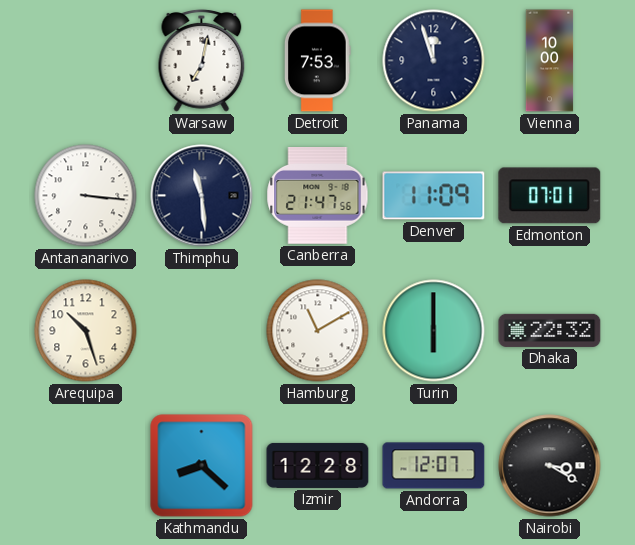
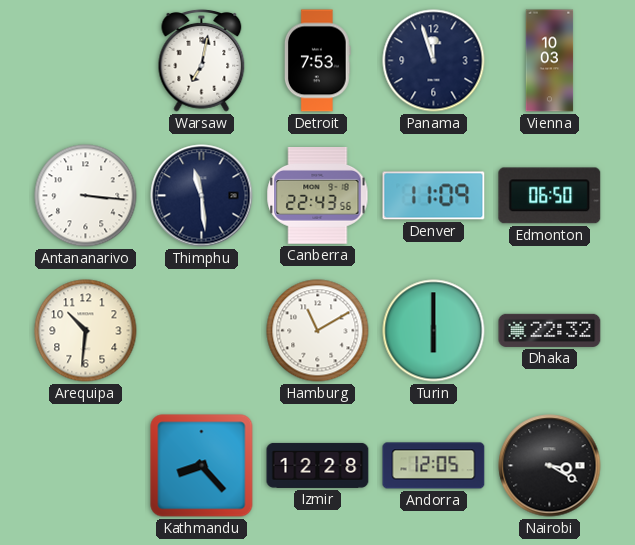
Vienna: 10:00 -> 10:03
Canberra: 21:47 -> 22:43
Edmonton: 07:01 -> 06:50
Arequipa: 10:27 -> 10:31
Kathmandu: 8:22 -> 8:23
Andorra: 12:07 -> 12:05
